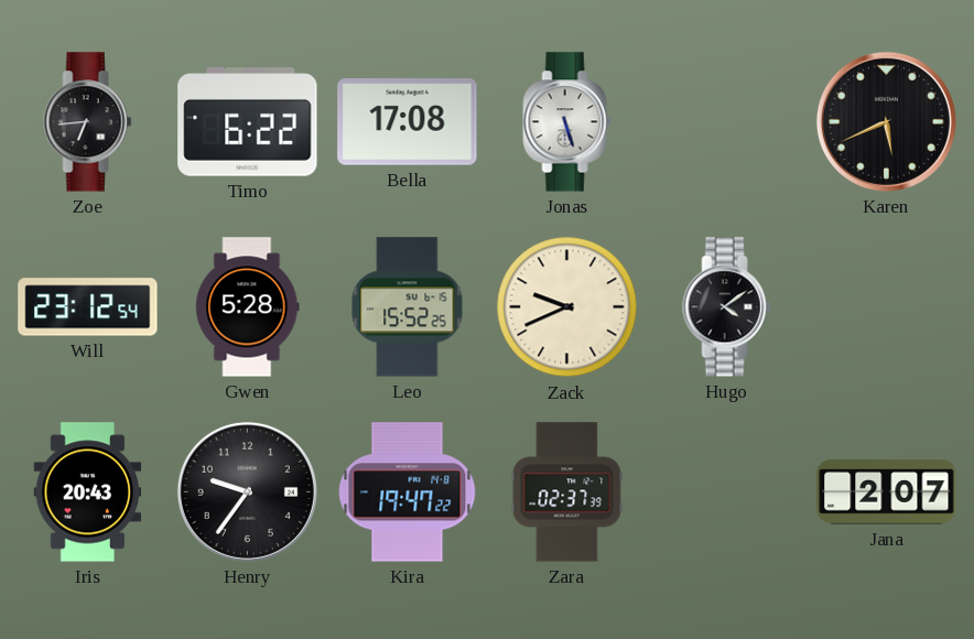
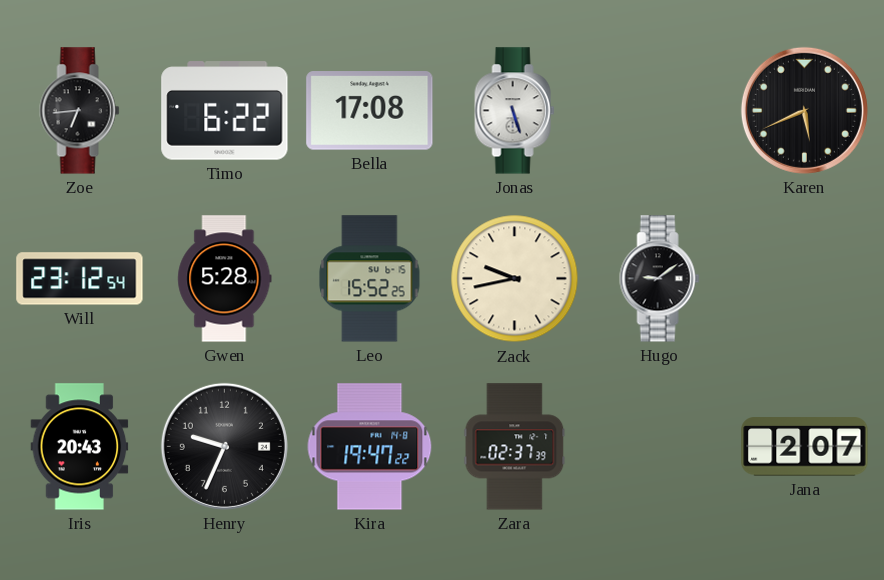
Zack: 9:41 -> 9:43
Hugo: 4:09 -> 9:09
Henry: 9:36 -> 9:34
